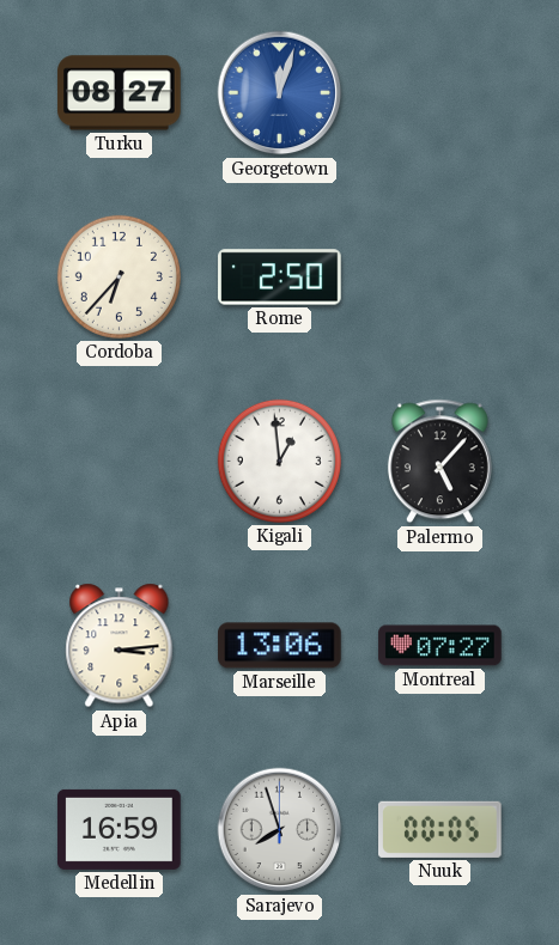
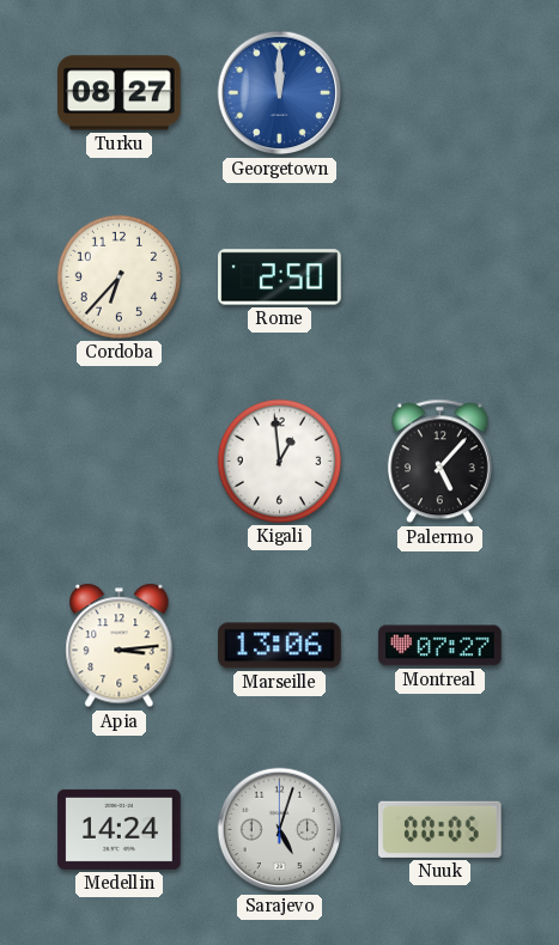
Georgetown: 12:03 -> 12:00
Medellin: 16:59 -> 14:24
Sarajevo: 7:57 -> 5:03
